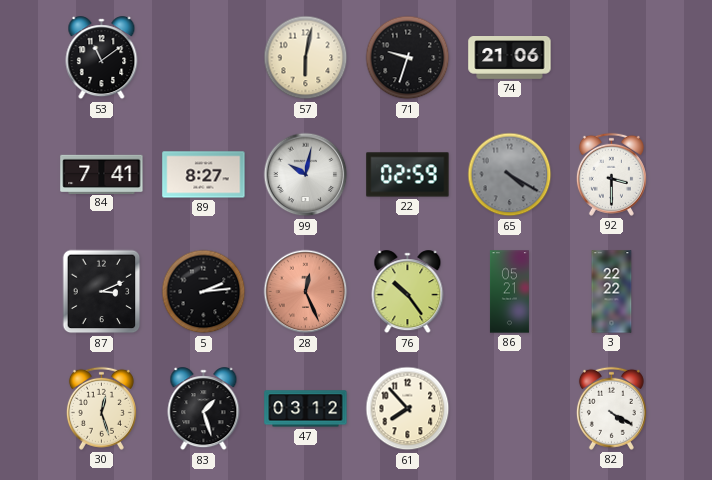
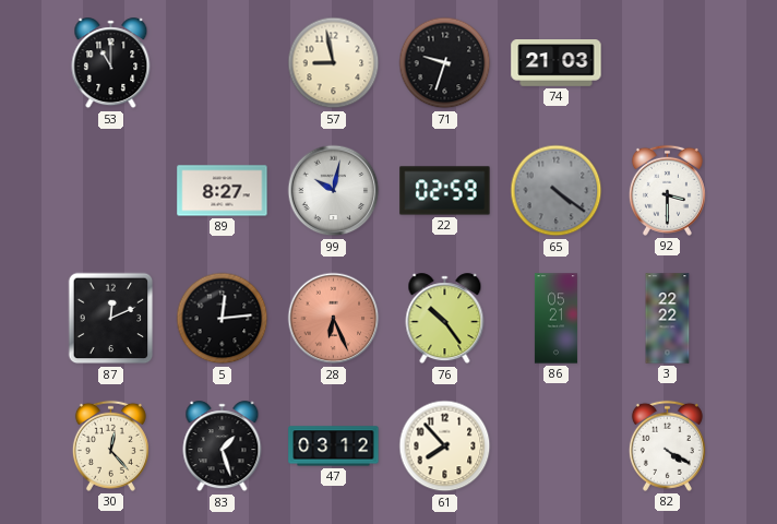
53: 11:09 -> 11:00
57: 6:02 -> 8:58
74: 21:06 -> 21:03
84: 7:41 -> none
65: 4:20 -> 4:21
87: 3:11 -> 12:11
5: 2:14 -> 12:14
28: 12:26 -> 6:26
30: 12:27 -> 12:23
